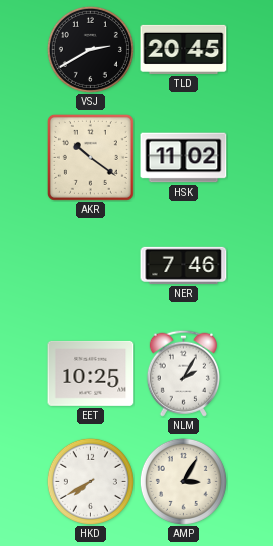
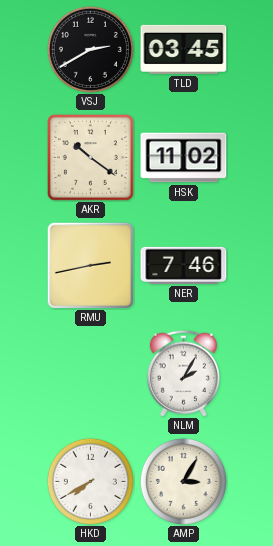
TLD: 20:45 -> 03:45
RMU: none -> 2:43
EET: 10:25 -> none
